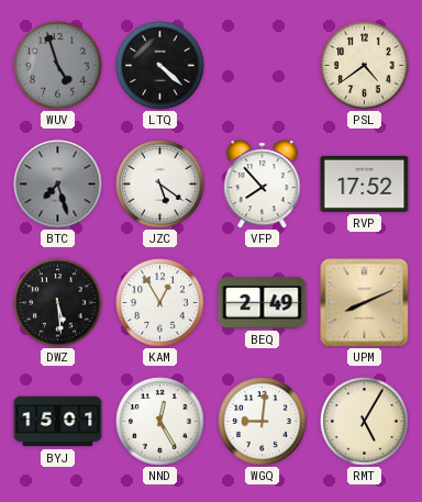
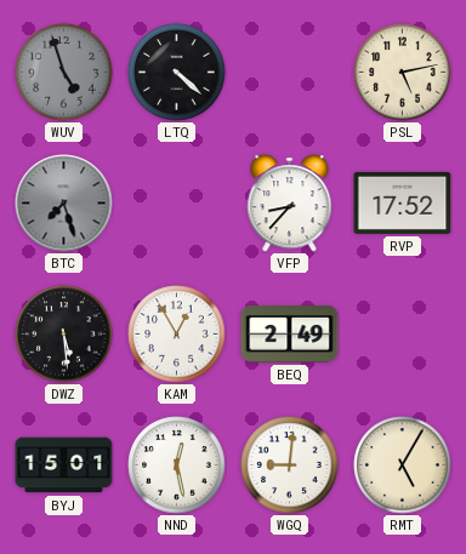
PSL: 4:39 -> 5:13
JZC: 5:21 -> none
VFP: 7:53 -> 8:37
UPM: 8:11 -> none
NND: 12:25 -> 12:28
